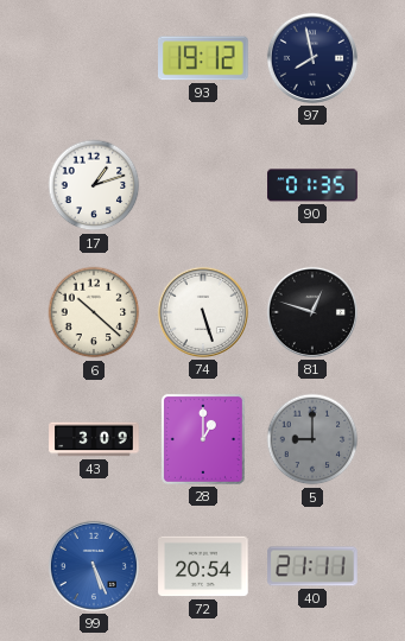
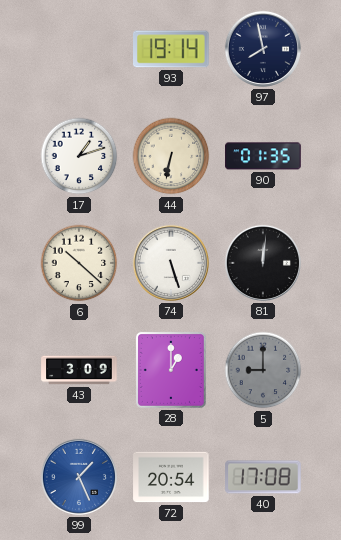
93: 19:12 -> 19:14
44: none -> 6:32
81: 12:48 -> 12:01
99: 5:26 -> 1:26
40: 21:11 -> 17:08
